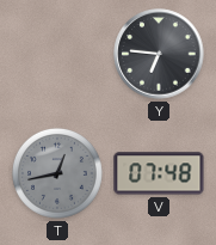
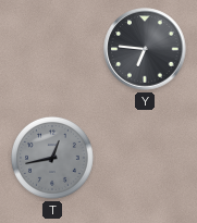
V: 07:48 -> none
